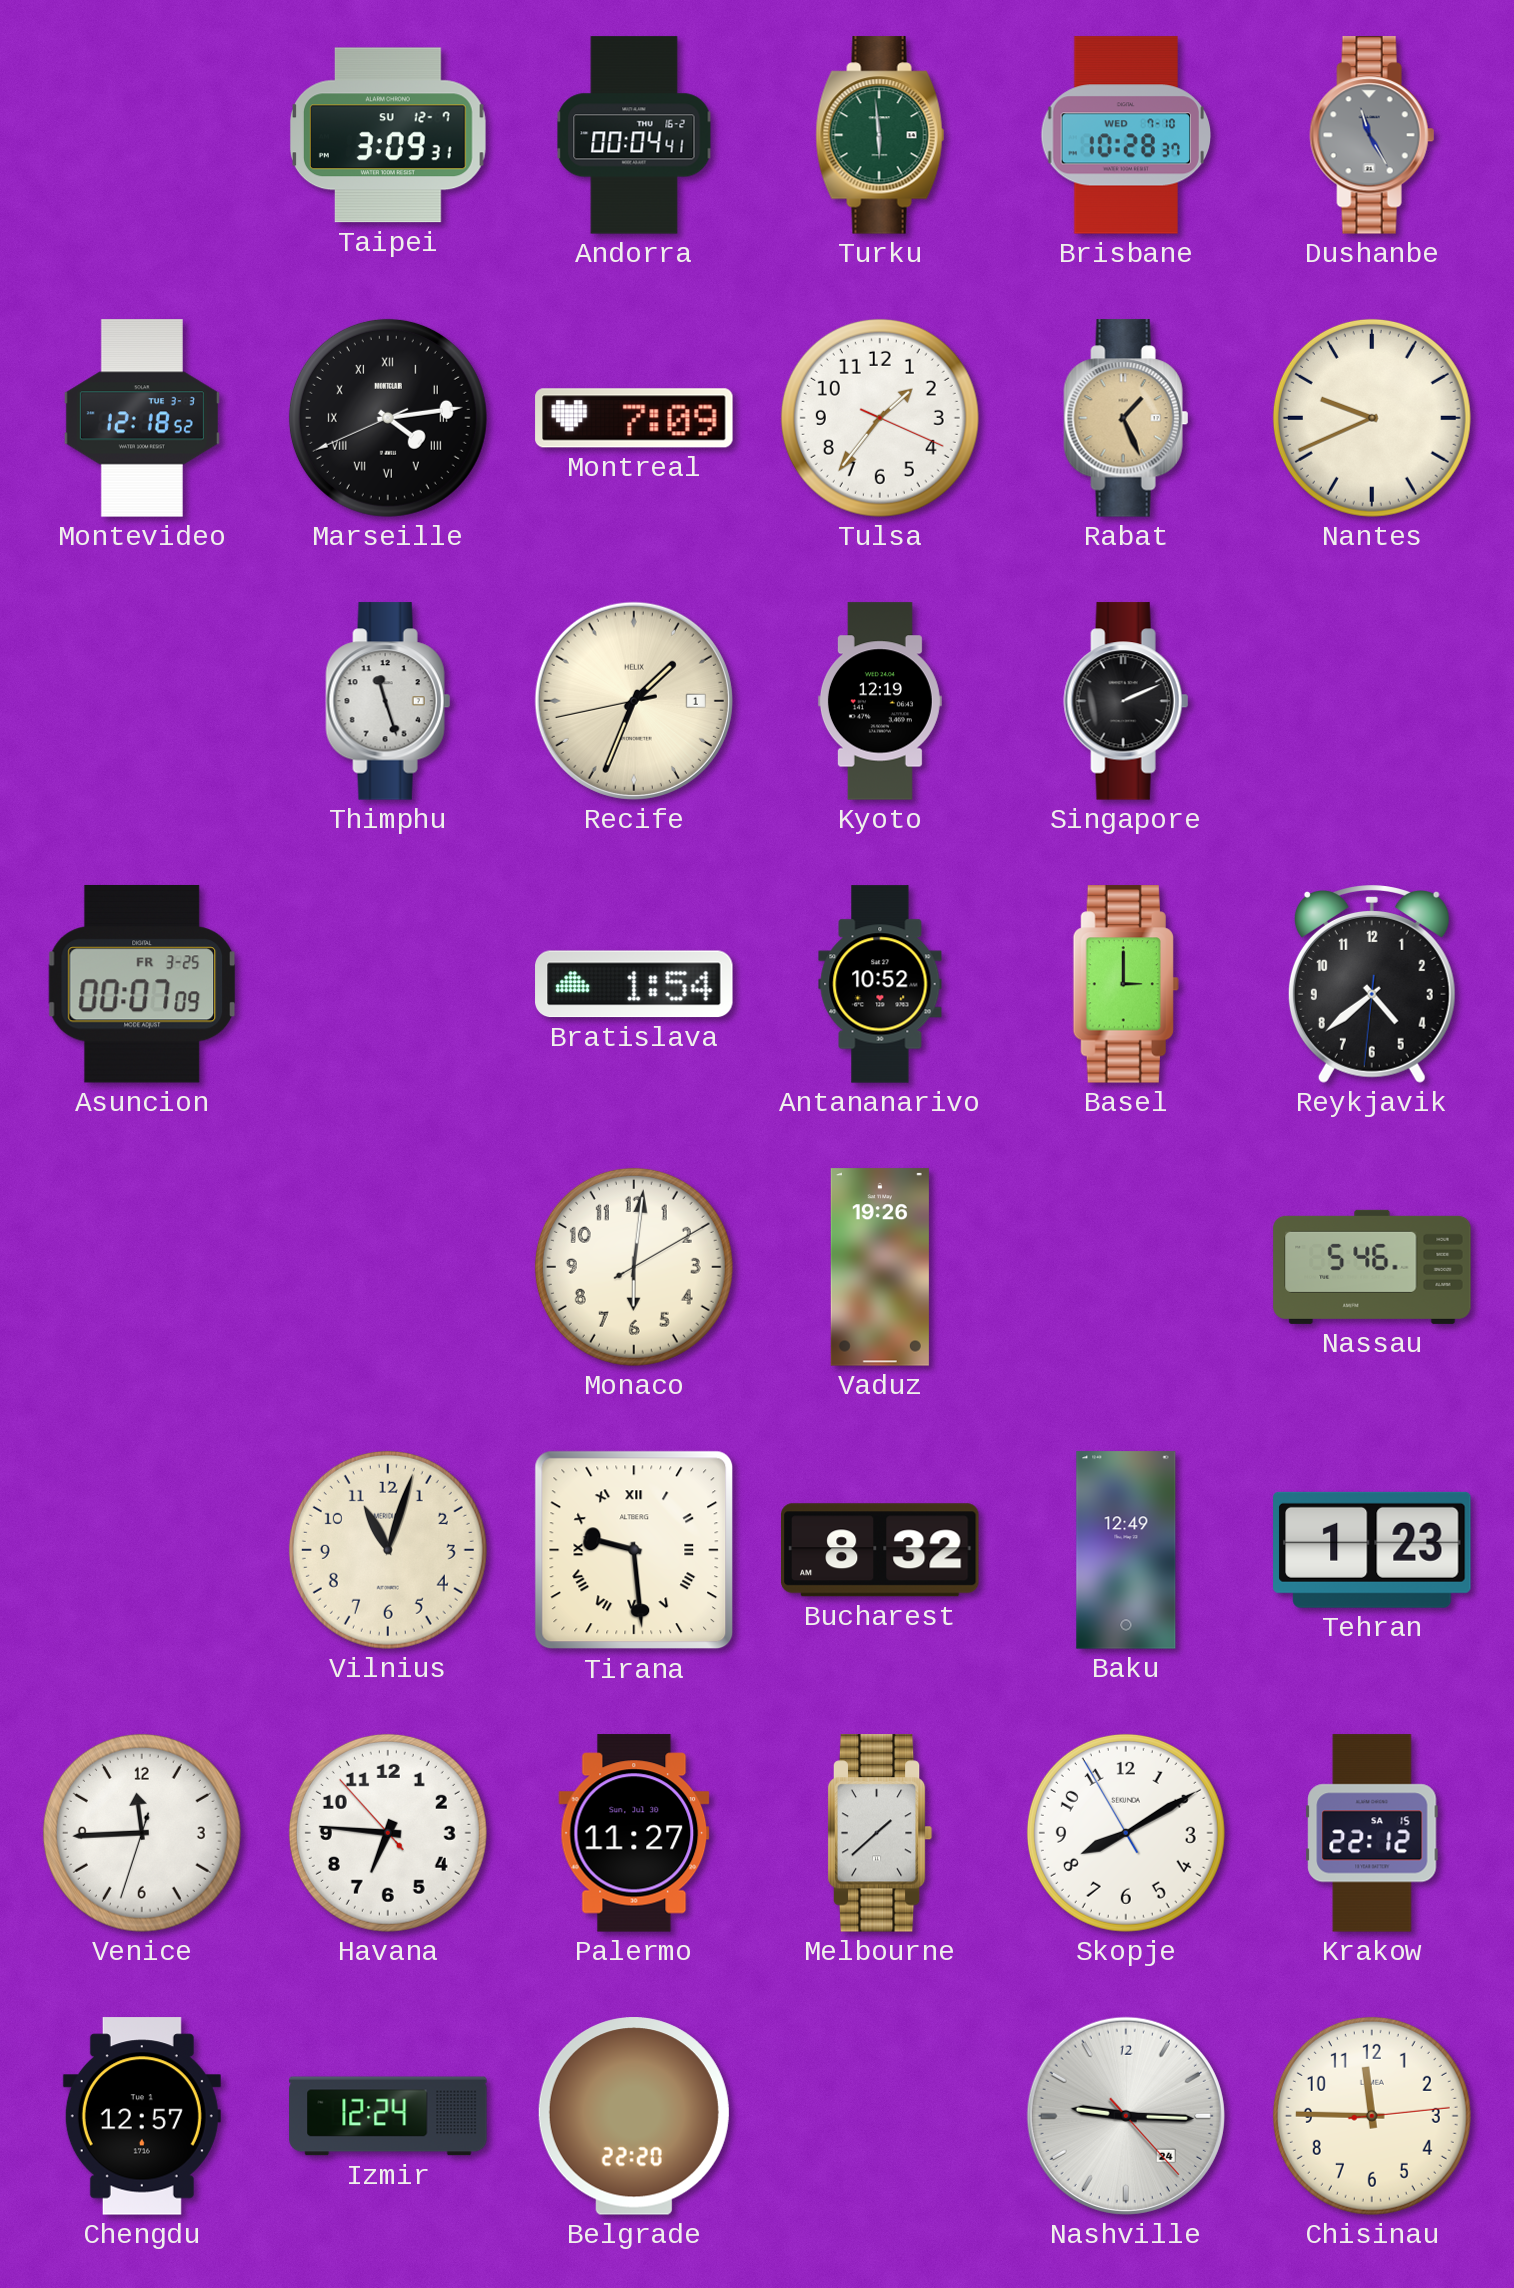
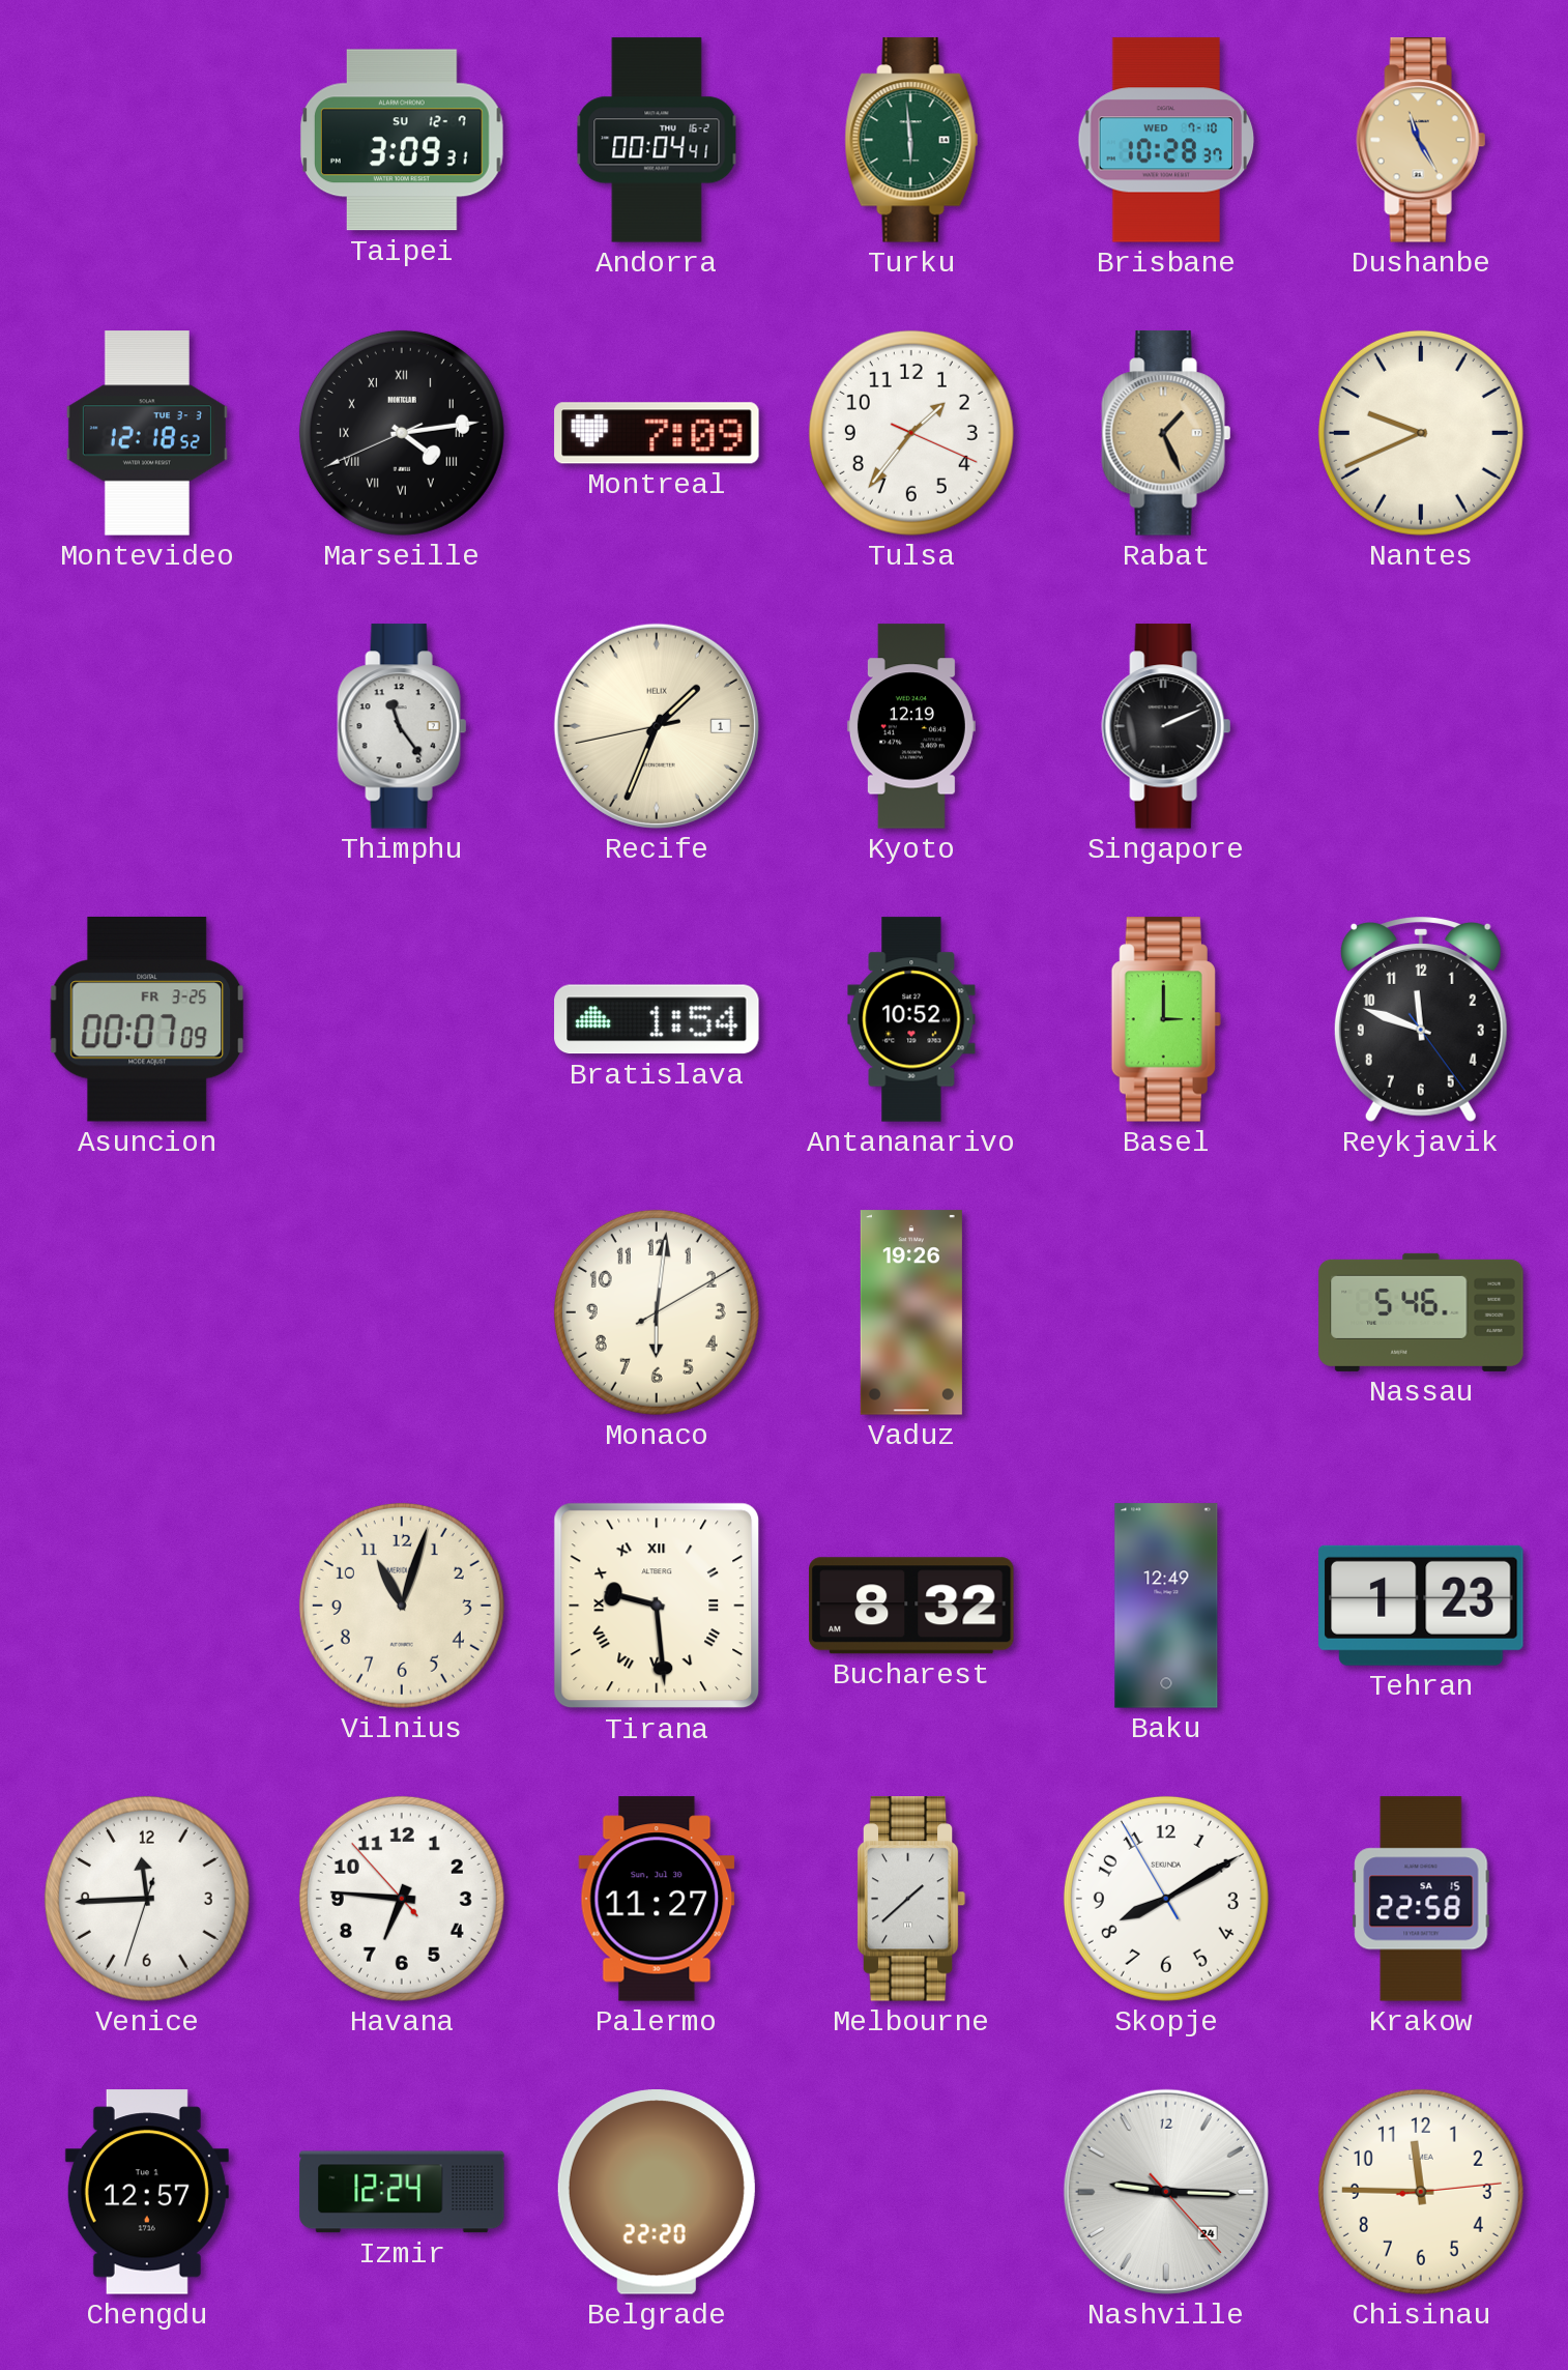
Dushanbe dial: grey -> champagne
Thimphu: 11:27 -> 11:24
Reykjavik: 4:38 -> 11:48
Krakow: 22:12 -> 22:58
